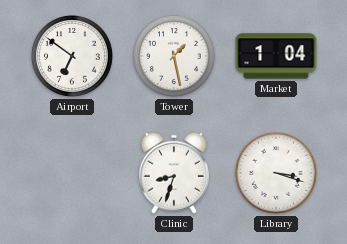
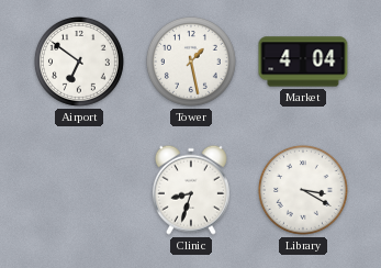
Market: 1:04 -> 4:04
Library: 3:18 -> 3:20
